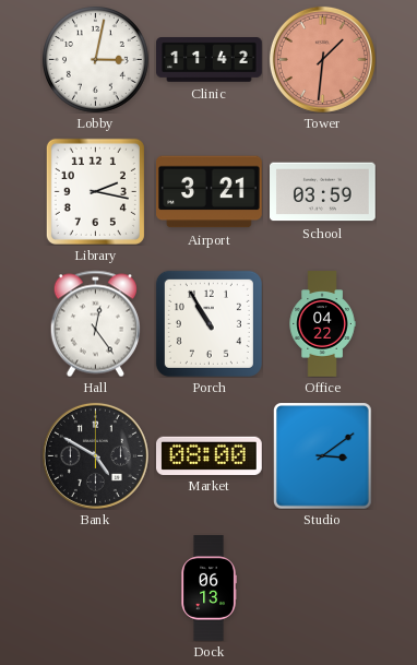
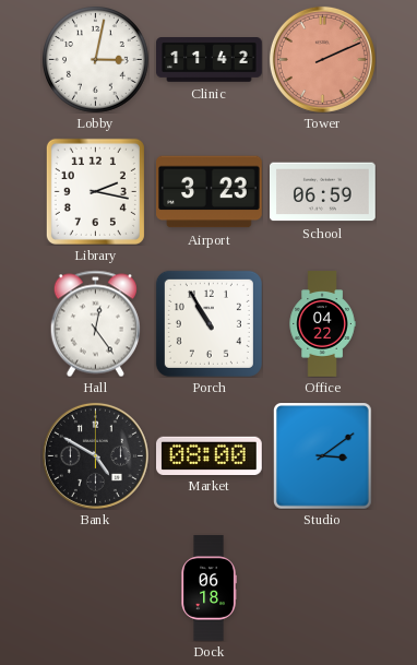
Tower: 1:31 -> 2:11
Airport: 3:21 -> 3:23
School: 03:59 -> 06:59
Dock: 06:13 -> 06:18
